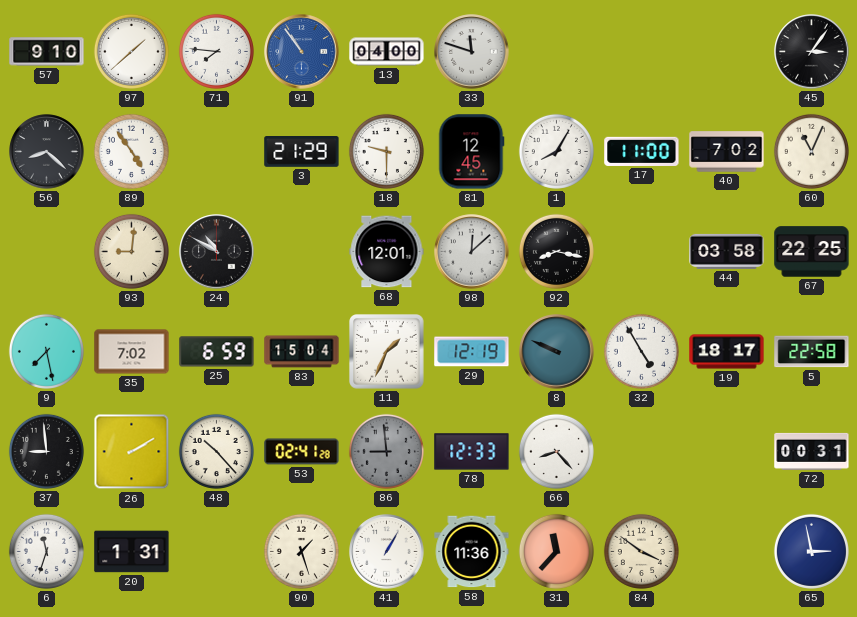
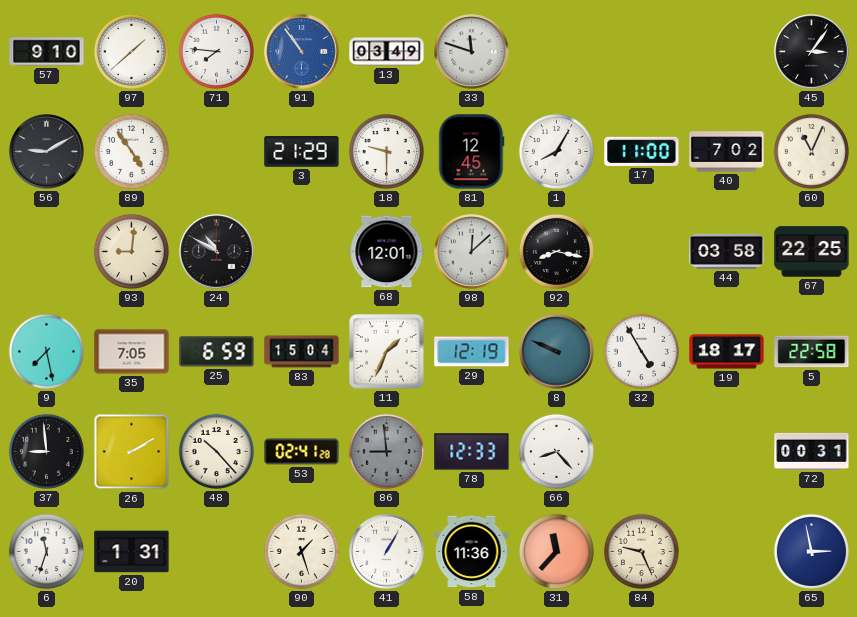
13: 04:00 -> 03:49
56: 8:22 -> 9:10
35: 7:02 -> 7:05
84: 3:51 -> 9:26
